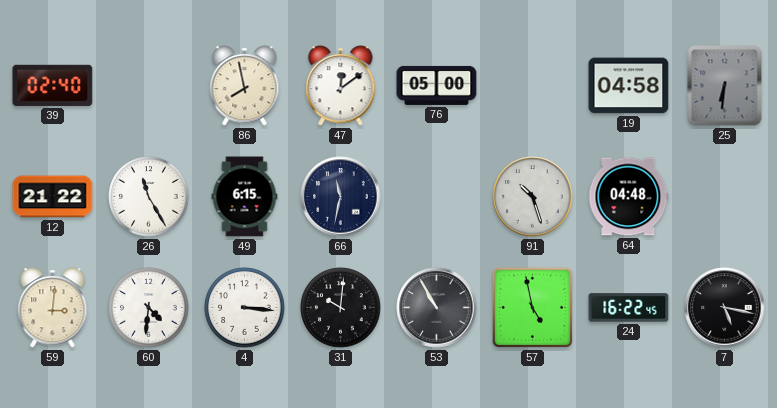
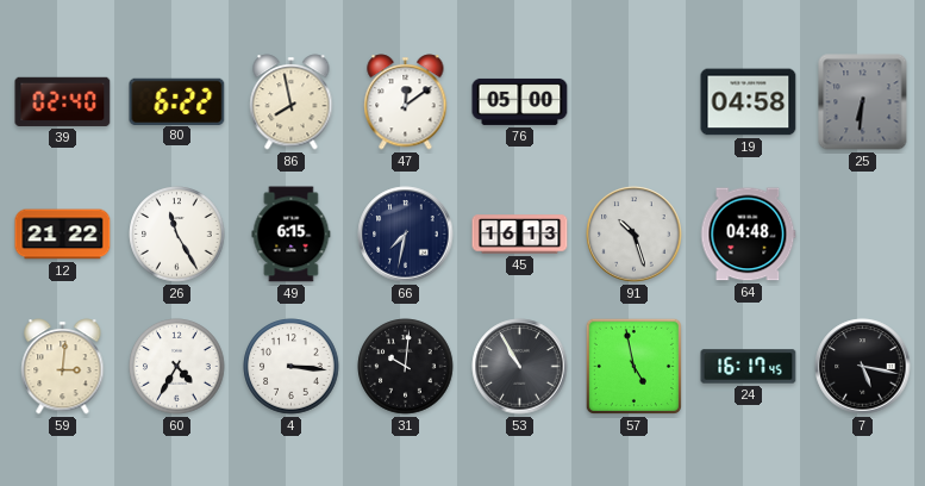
80: none -> 6:22
66: 11:32 -> 7:32
45: none -> 16:13
60: 4:31 -> 4:35
24: 16:22 -> 16:17
